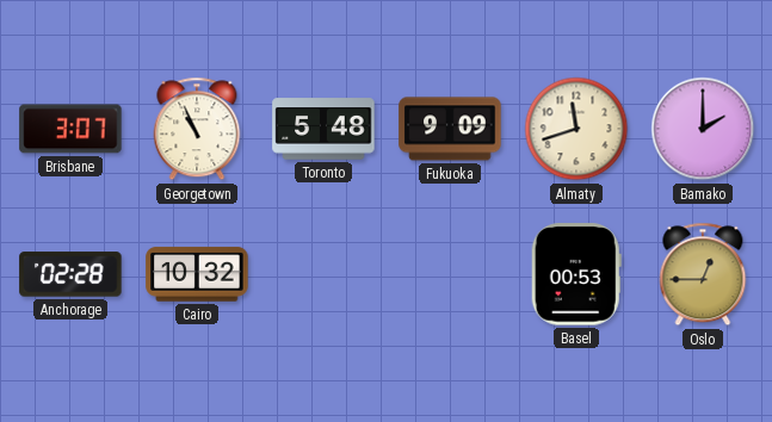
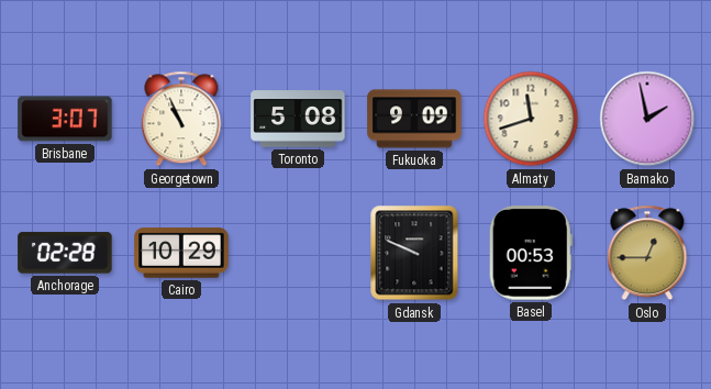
Toronto: 5:48 -> 5:08
Bamako: 2:00 -> 1:58
Cairo: 10:32 -> 10:29
Gdansk: none -> 9:49
